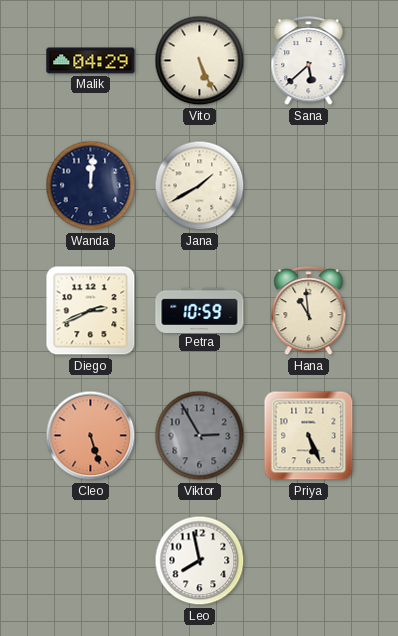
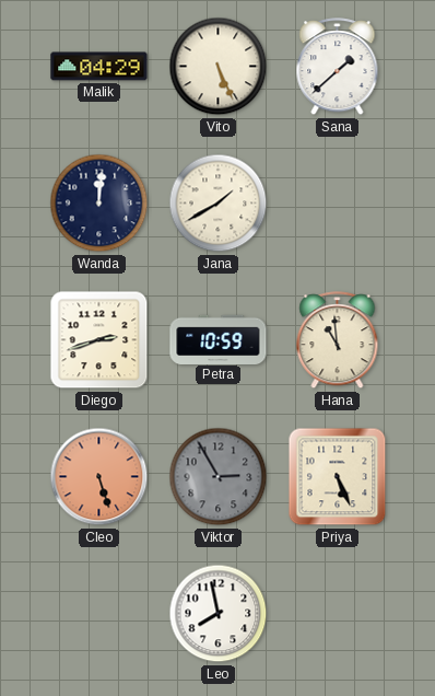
Sana: 5:38 -> 1:38
Diego: 2:41 -> 2:42
